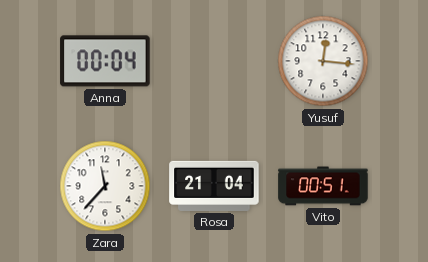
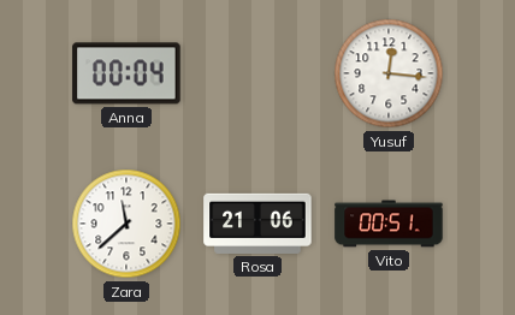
Zara: 11:37 -> 11:38
Rosa: 21:04 -> 21:06
